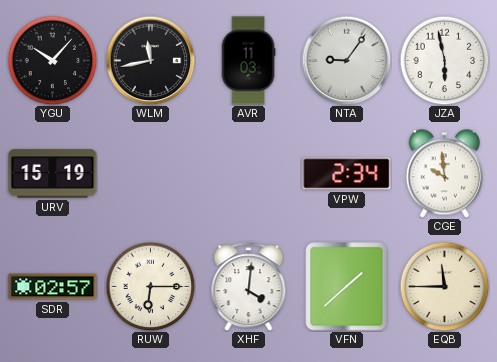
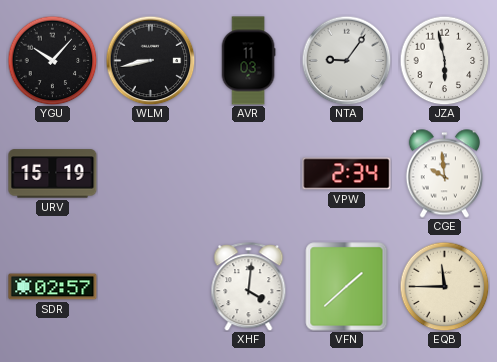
WLM: 11:43 -> 8:43
RUW: 6:15 -> none
